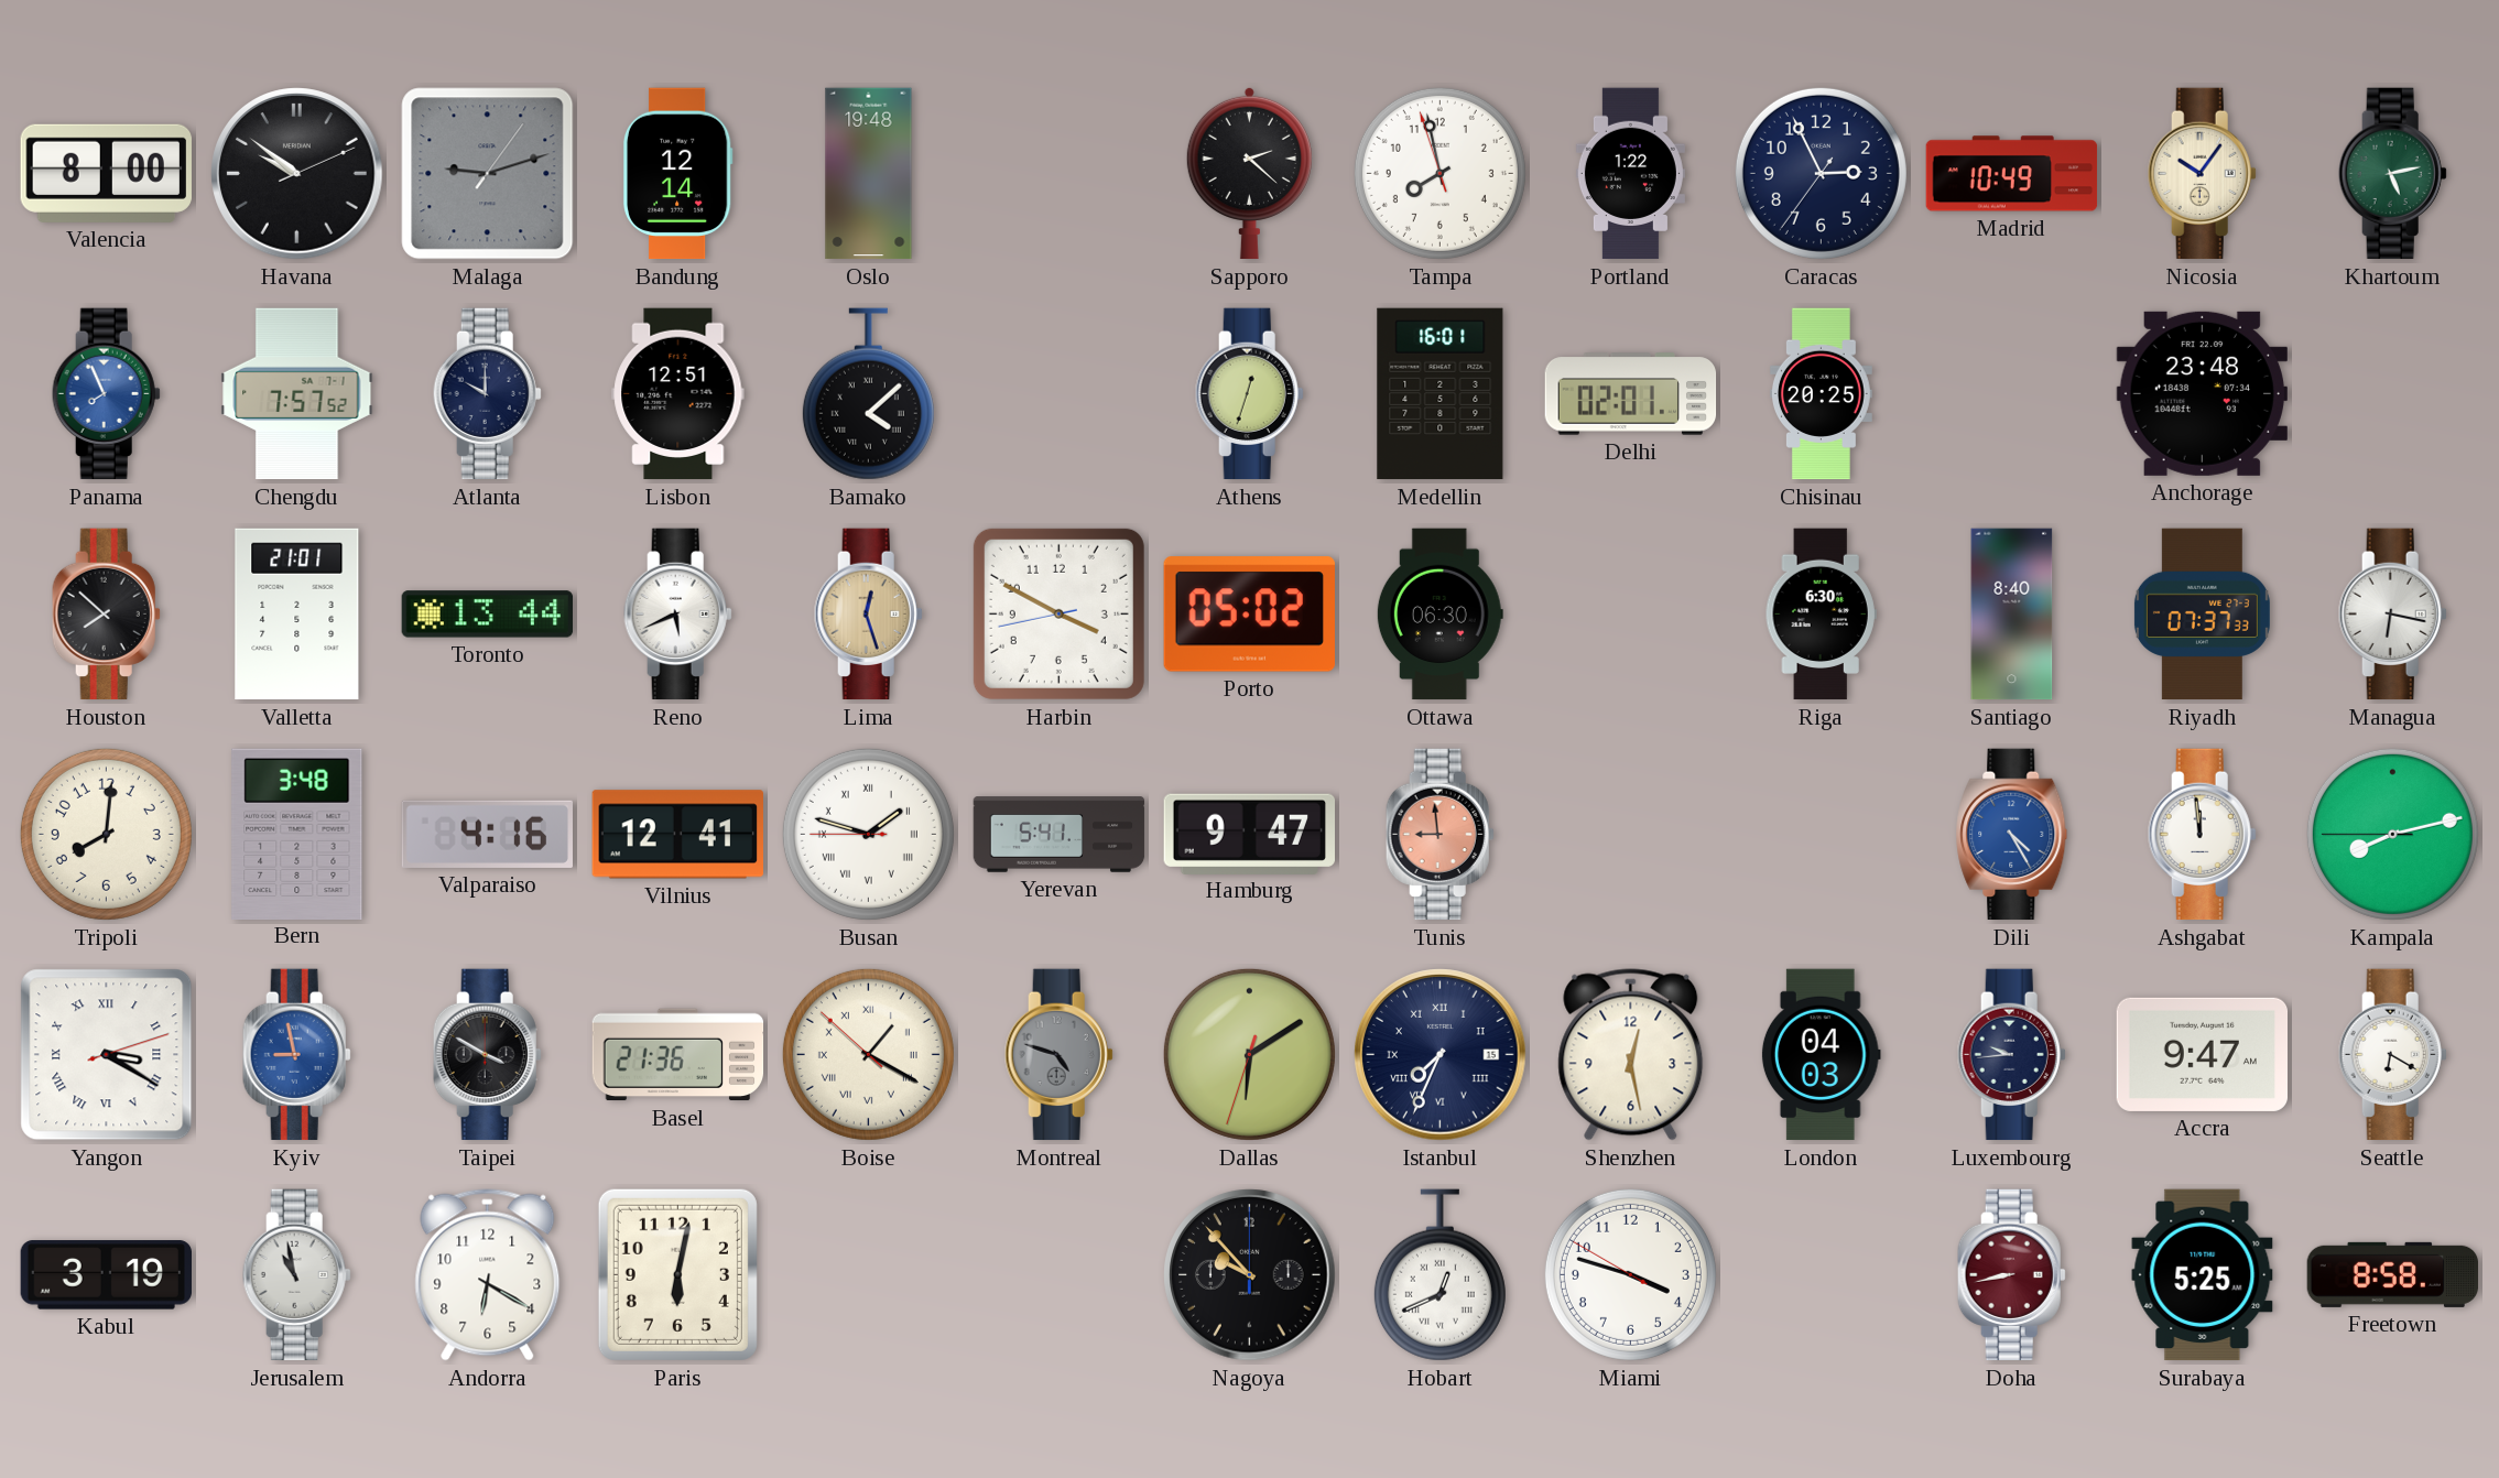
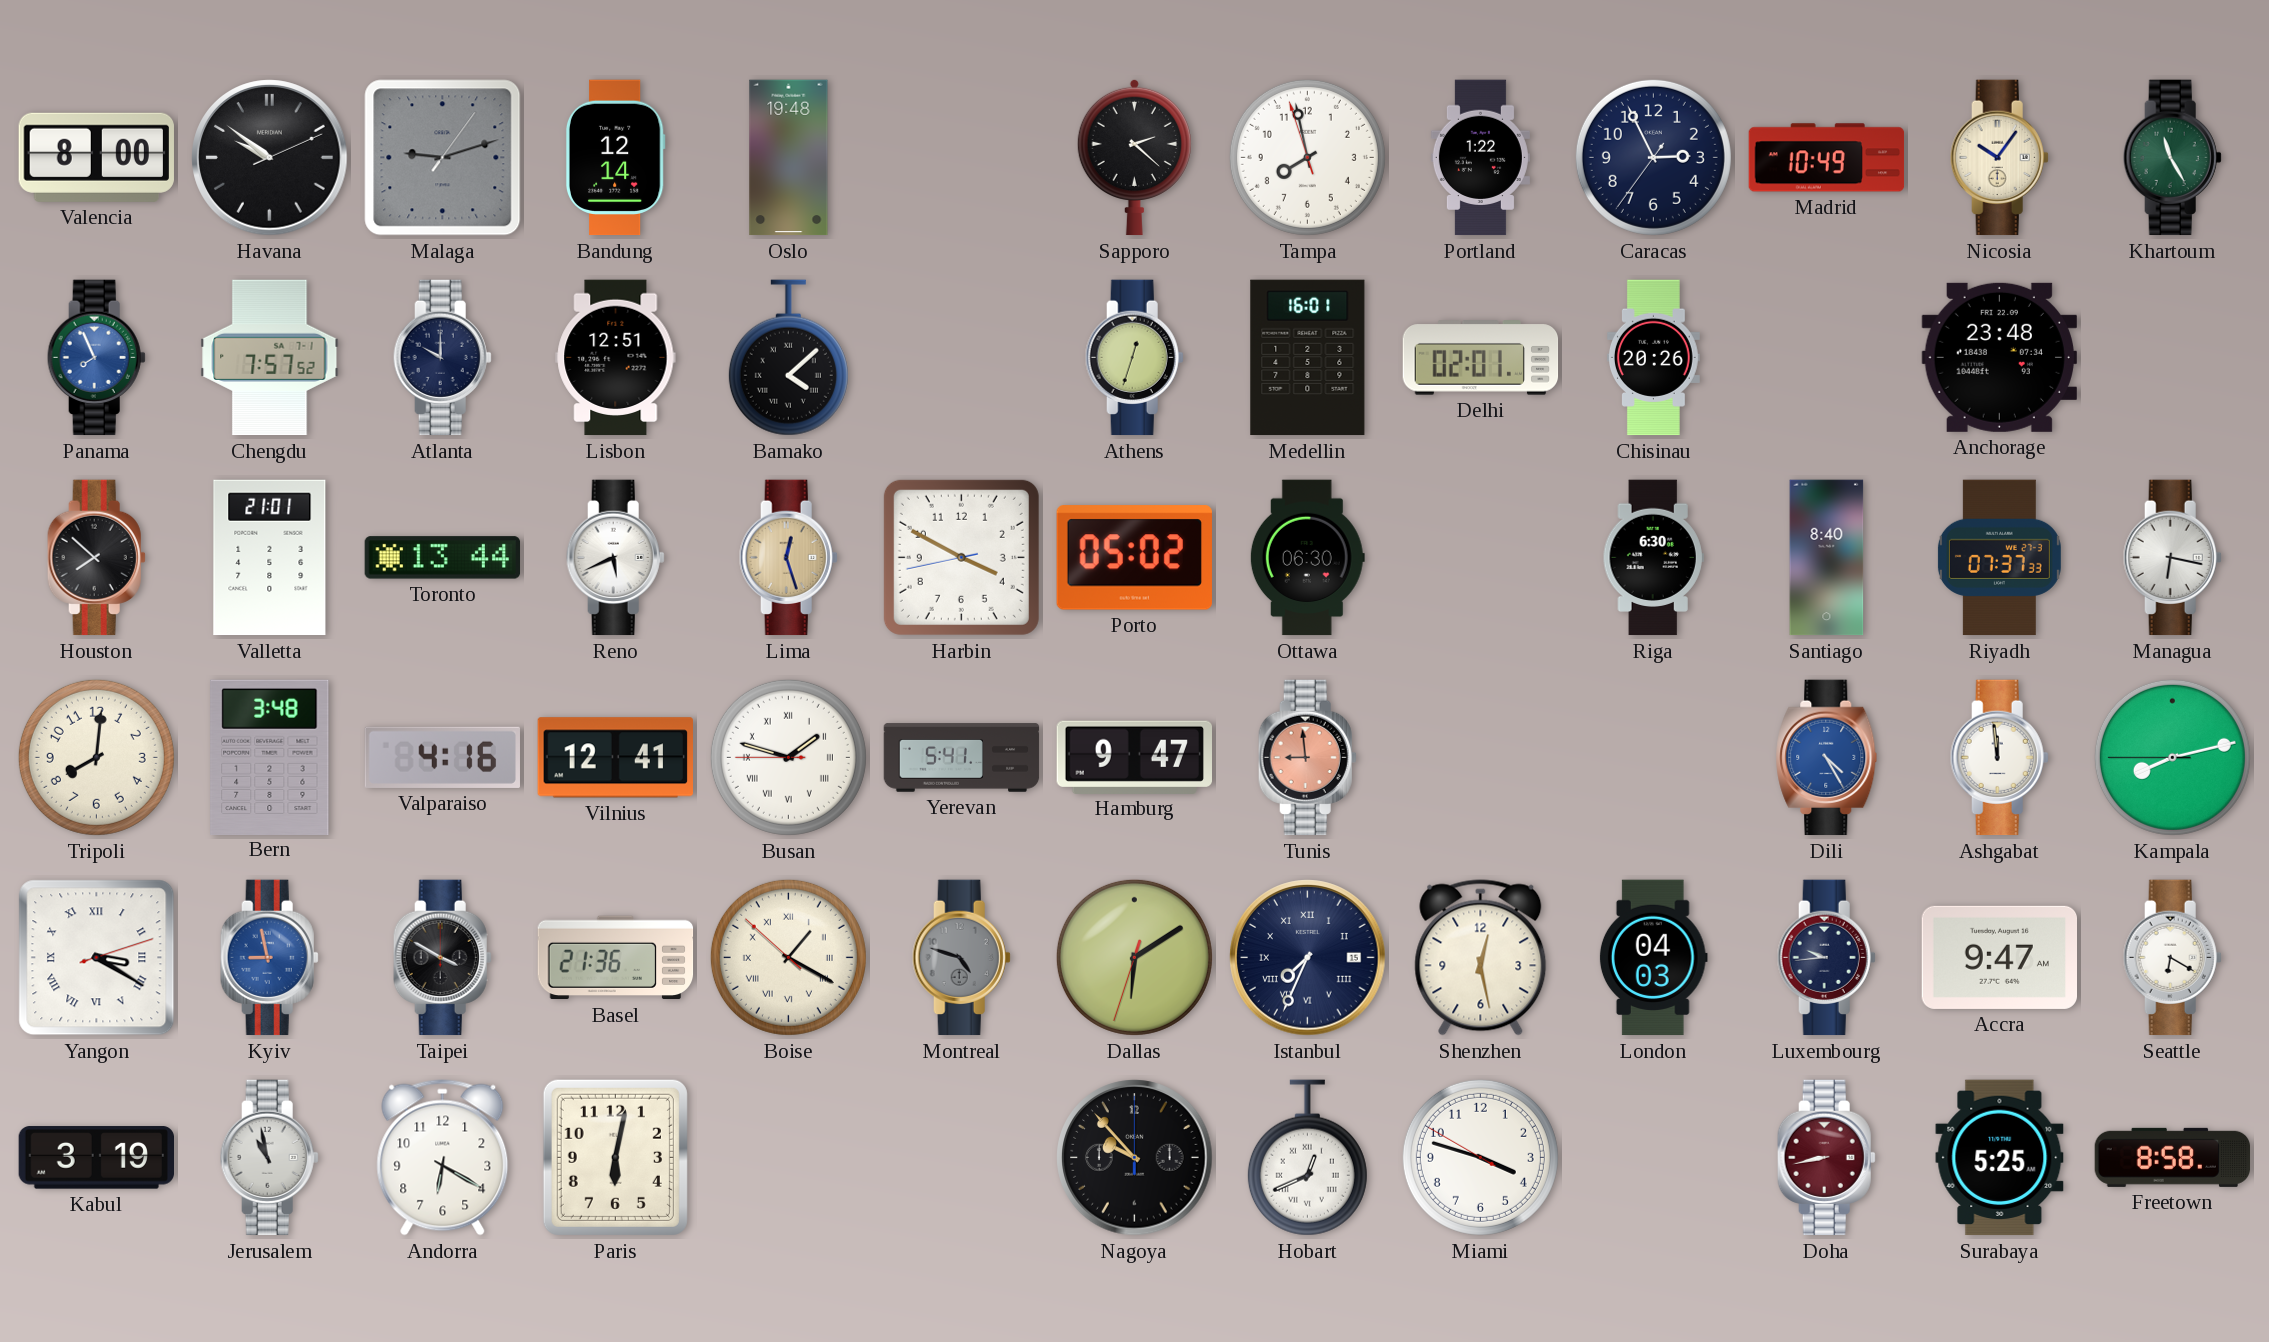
Khartoum: 5:13 -> 11:25
Chisinau: 20:25 -> 20:26
